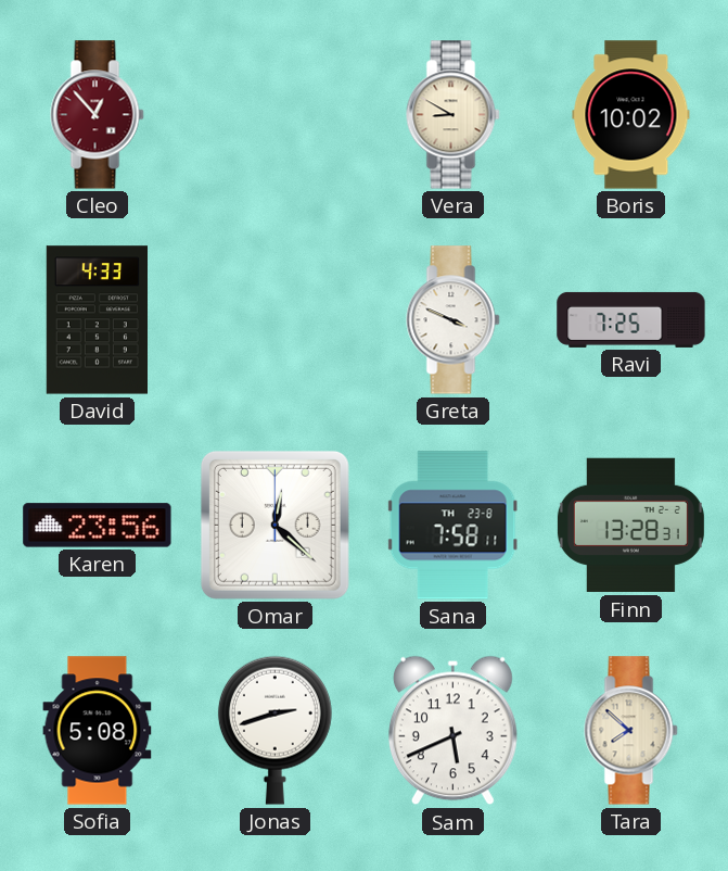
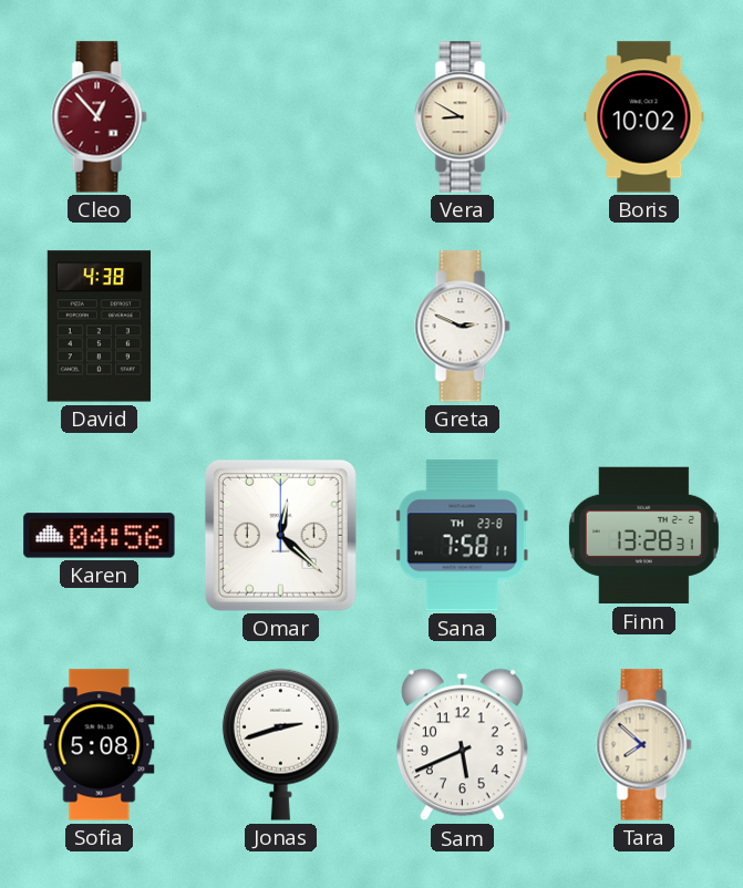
David: 4:33 -> 4:38
Greta: 3:49 -> 2:49
Ravi: 7:25 -> none
Karen: 23:56 -> 04:56
